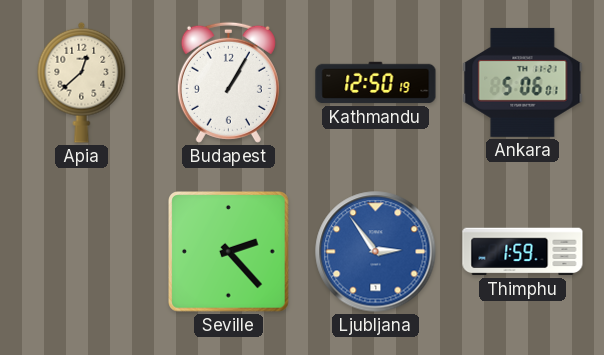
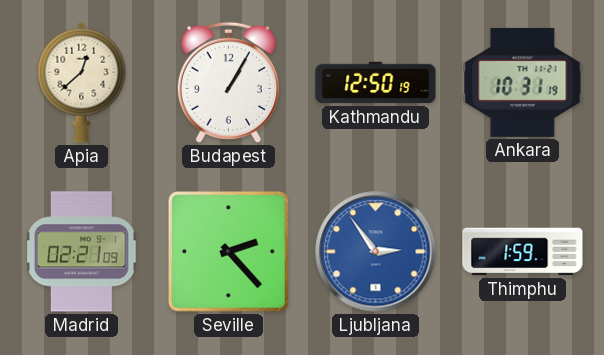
Ankara: 5:06 -> 10:31
Madrid: none -> 02:21
